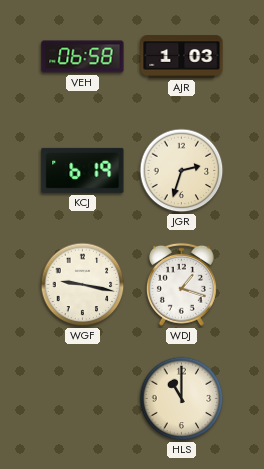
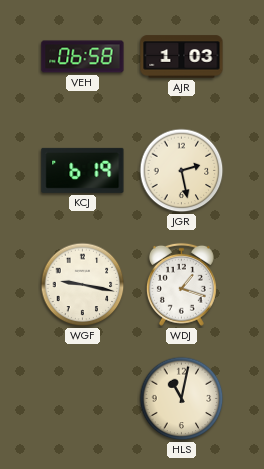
JGR: 2:33 -> 2:28
HLS: 11:00 -> 11:02
